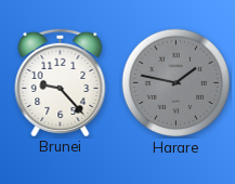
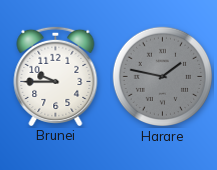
Brunei: 9:23 -> 9:45
